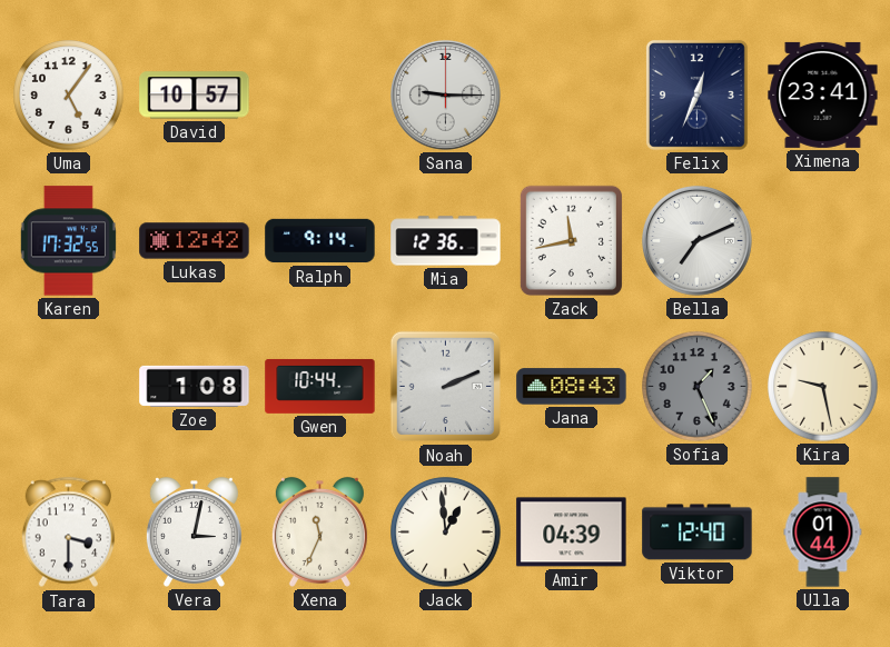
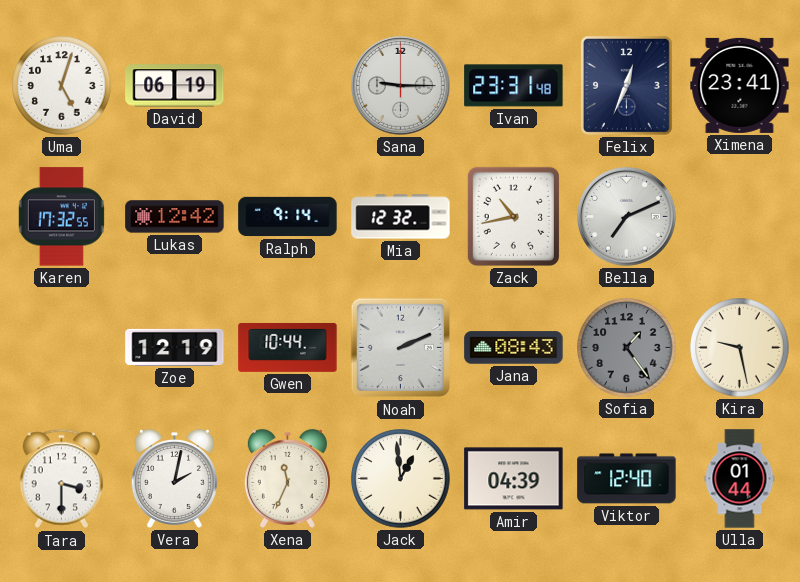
Uma: 5:06 -> 5:03
David: 10:57 -> 06:19
Ivan: none -> 23:31
Mia: 12:36 -> 12:32
Zack: 11:43 -> 10:43
Zoe: 1:08 -> 12:19
Sofia: 1:26 -> 1:24
Vera: 3:02 -> 2:02
